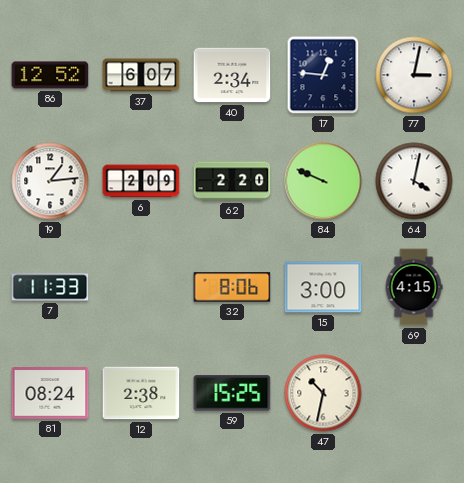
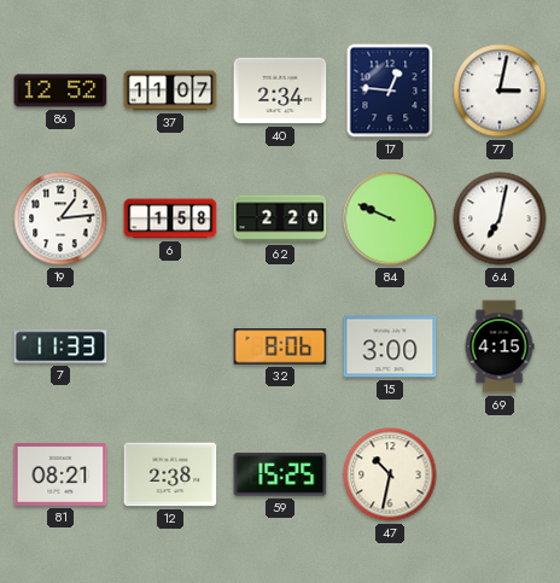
37: 6:07 -> 11:07
6: 2:09 -> 1:58
64: 4:02 -> 7:02
81: 08:24 -> 08:21
